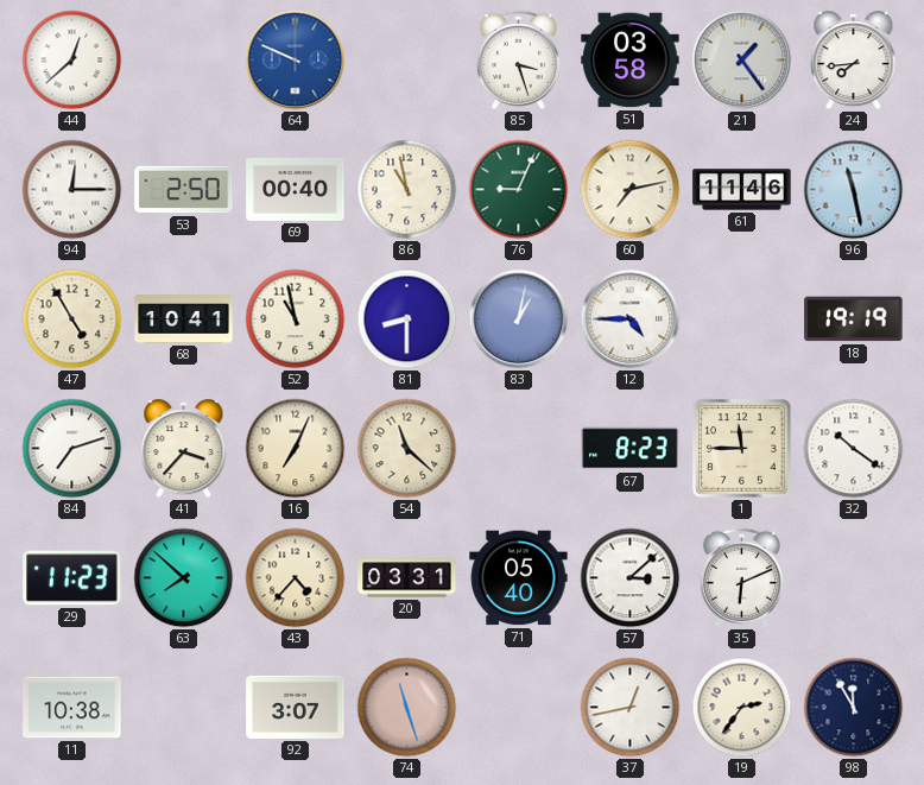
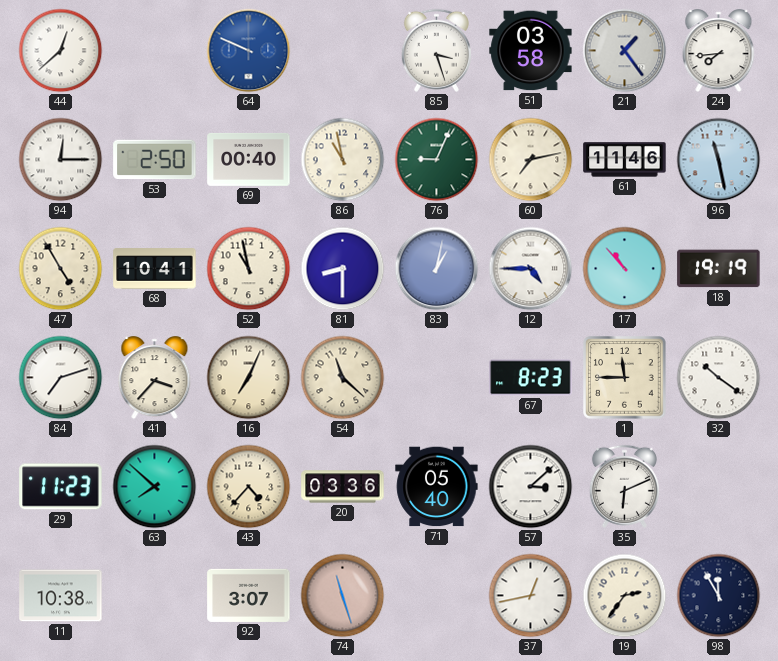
17: none -> 10:53
20: 03:31 -> 03:36
